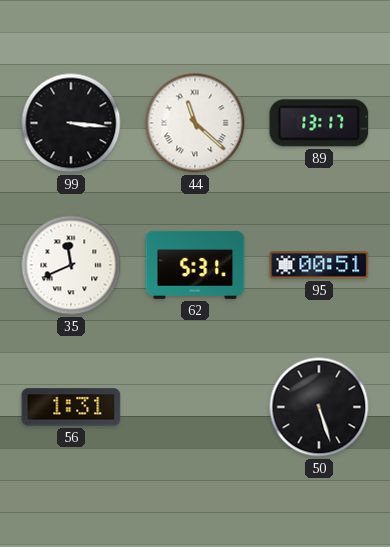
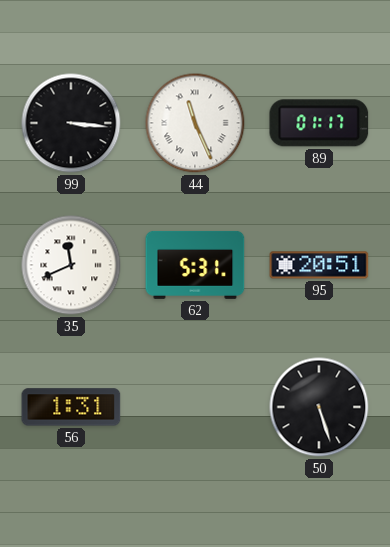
44: 11:22 -> 11:26
89: 13:17 -> 01:17
95: 00:51 -> 20:51
